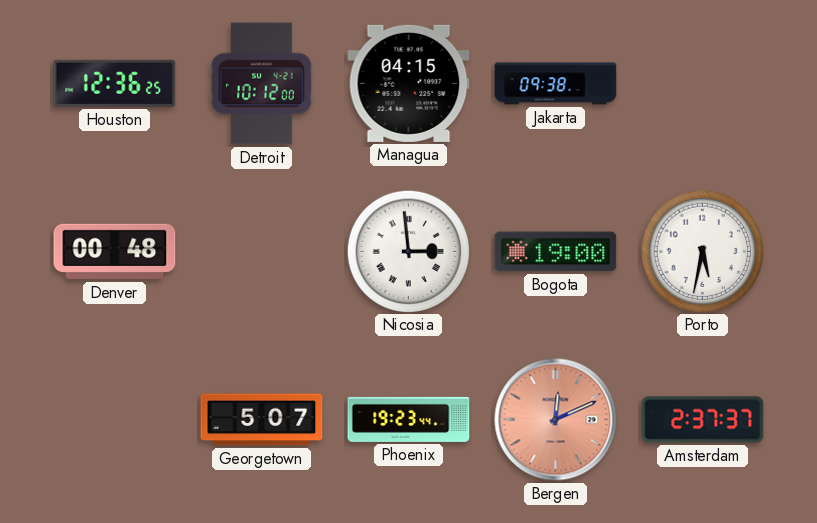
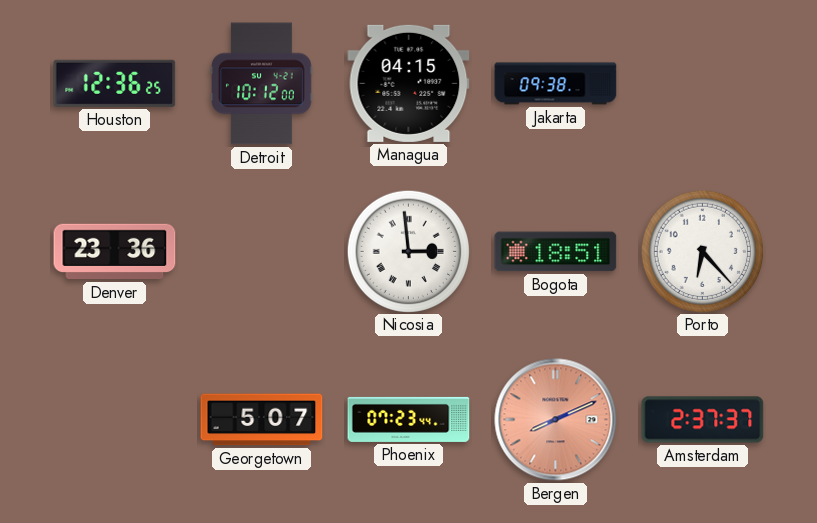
Denver: 00:48 -> 23:36
Bogota: 19:00 -> 18:51
Porto: 5:32 -> 6:23
Phoenix: 19:23 -> 07:23
Bergen: 12:11 -> 8:11
